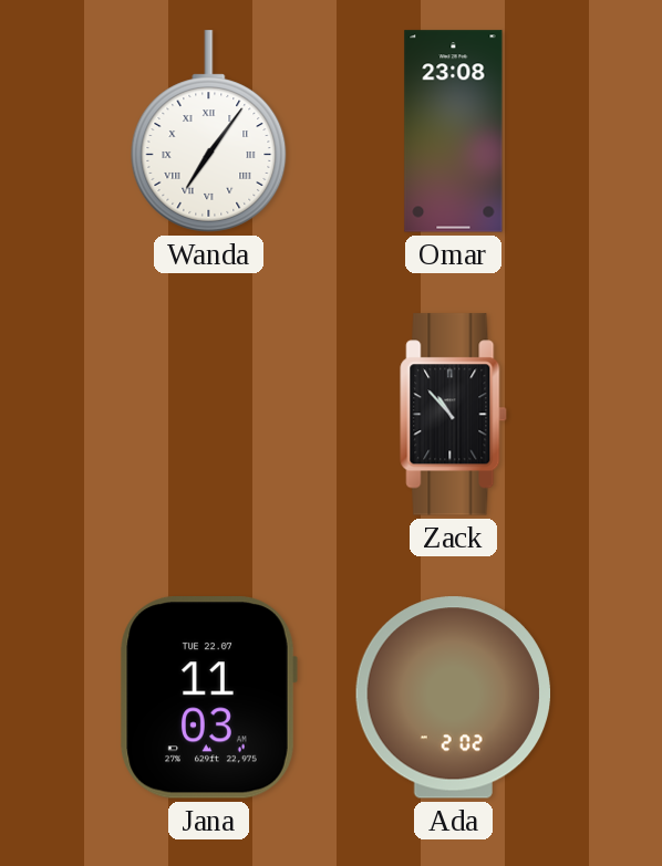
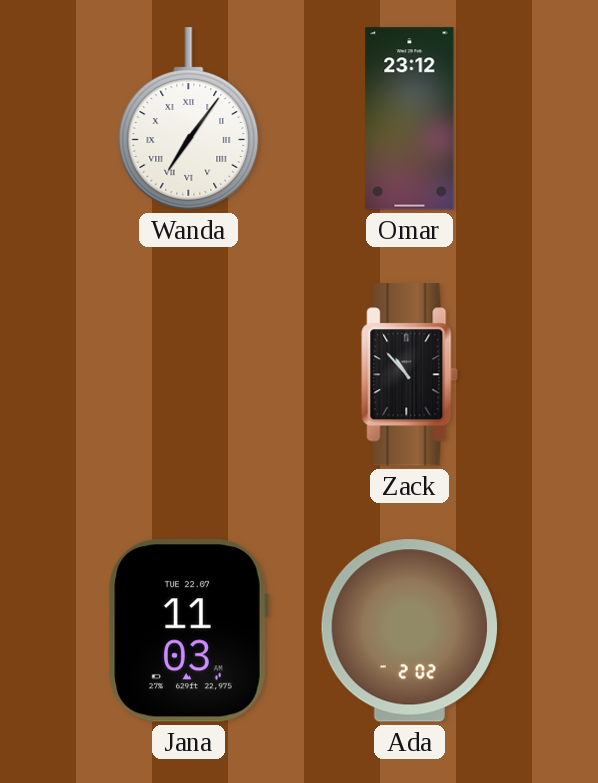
Omar: 23:08 -> 23:12
